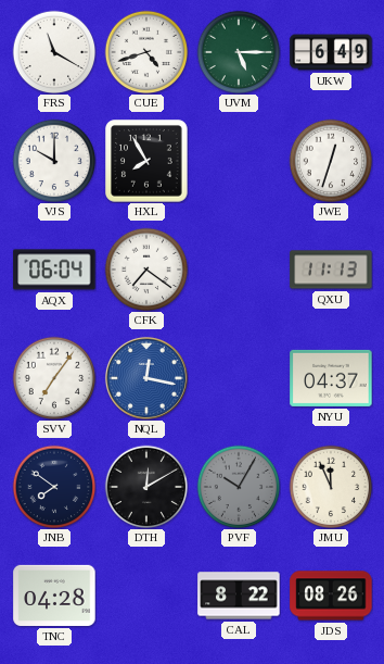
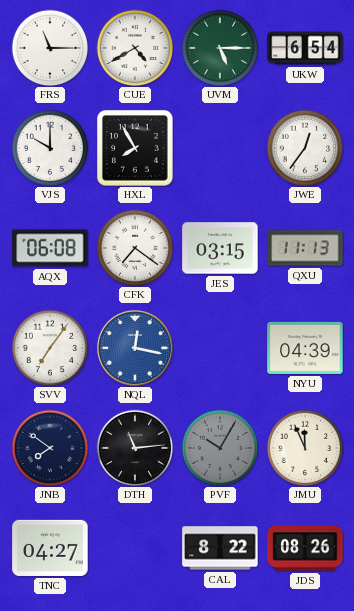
FRS: 11:20 -> 11:15
CUE: 4:42 -> 4:40
UKW: 6:49 -> 6:54
JWE: 12:33 -> 12:36
AQX: 06:04 -> 06:08
JES: none -> 03:15
NYU: 04:37 -> 04:39
DTH: 12:10 -> 11:14
TNC: 04:28 -> 04:27
